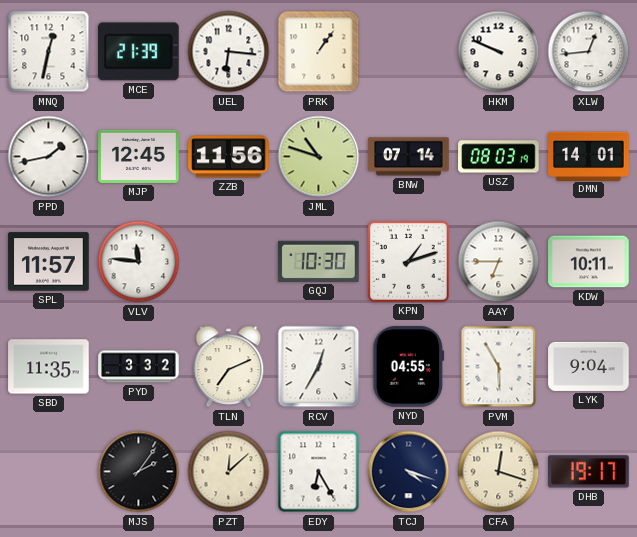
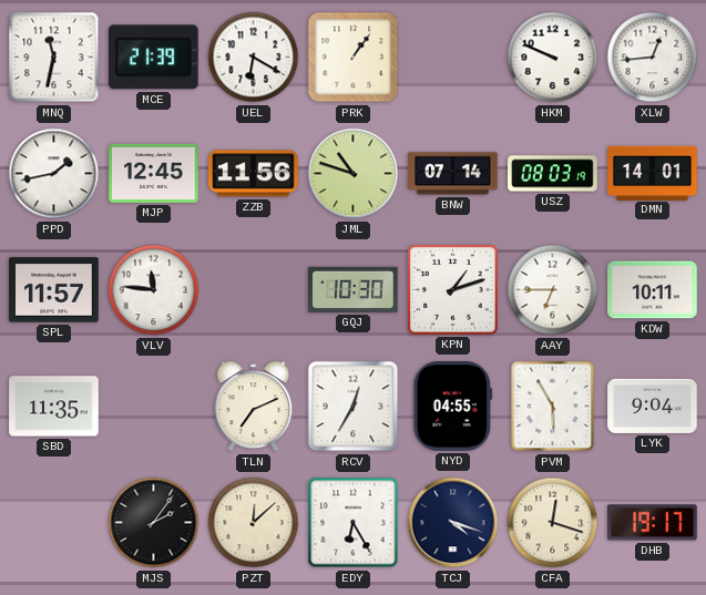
MNQ: 12:32 -> 11:32
UEL: 6:16 -> 6:20
PYD: 3:32 -> none
